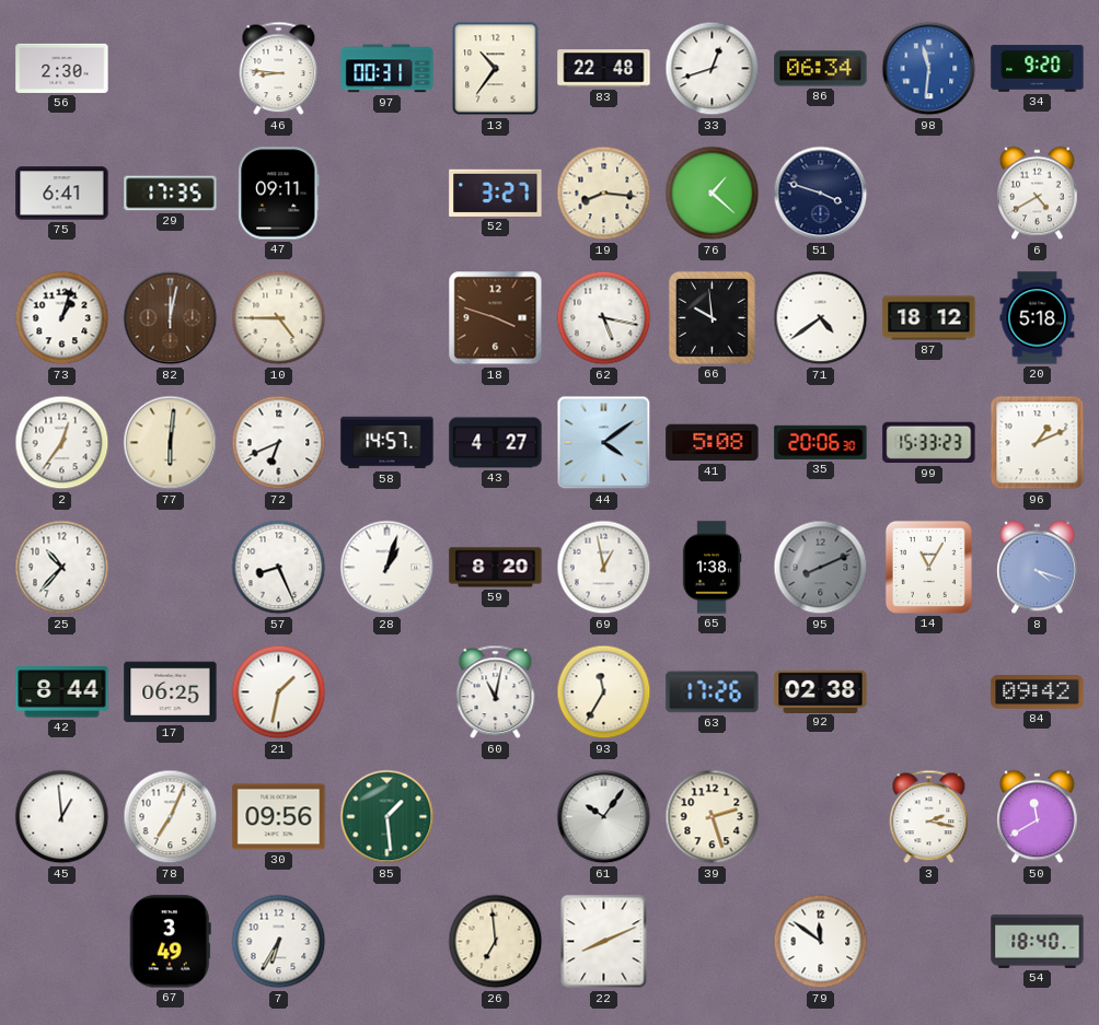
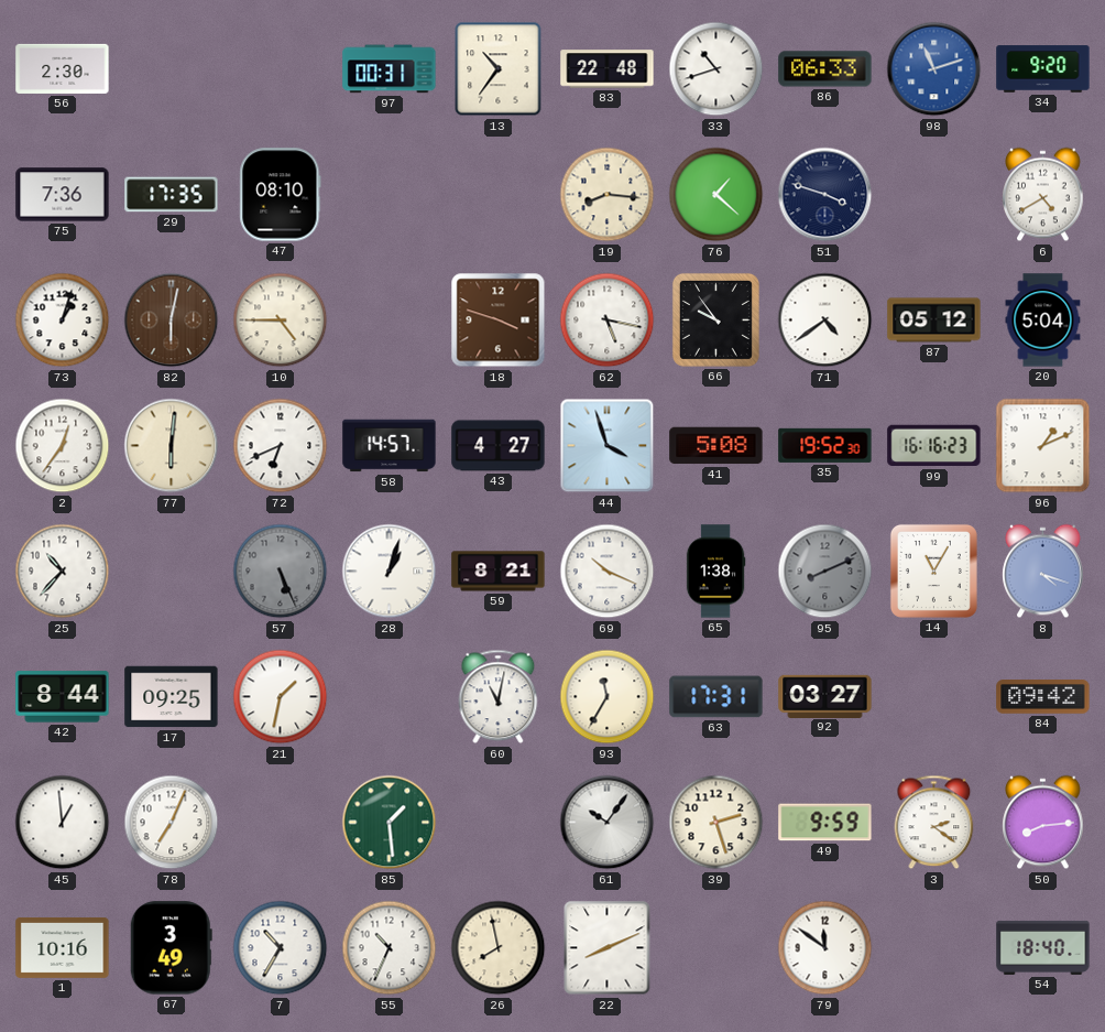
46: 8:46 -> none
33: 12:42 -> 10:42
86: 06:34 -> 06:33
98: 11:31 -> 11:12
75: 6:41 -> 7:36
47: 09:11 -> 08:10
52: 3:27 -> none
82: 12:02 -> 6:02
66: 9:59 -> 9:54
87: 18:12 -> 05:12
20: 5:18 -> 5:04
44: 4:09 -> 3:57
35: 20:06 -> 19:52
99: 15:33 -> 16:16
57: 8:26 -> 5:26
57 dial: white -> grey
59: 8:20 -> 8:21
69: 12:58 -> 10:19
17: 06:25 -> 09:25
63: 17:26 -> 17:31
92: 02:38 -> 03:27
30: 09:56 -> none
49: none -> 9:59
3: 2:17 -> 2:21
50: 11:40 -> 8:14
1: none -> 10:16
7: 6:35 -> 10:35
55: none -> 10:34
26: 6:59 -> 7:58
